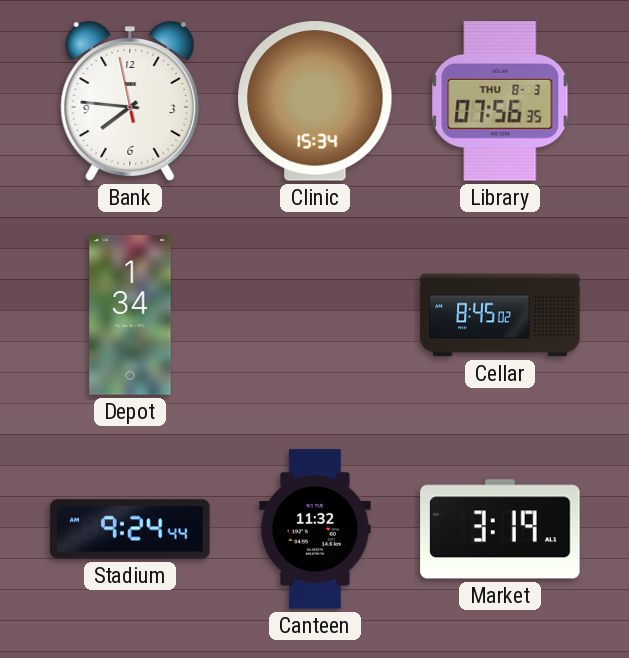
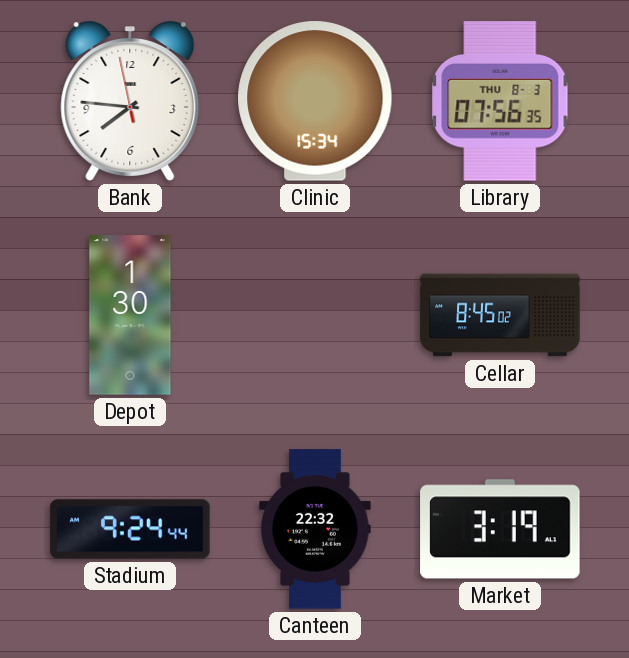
Depot: 1:34 -> 1:30
Canteen: 11:32 -> 22:32
